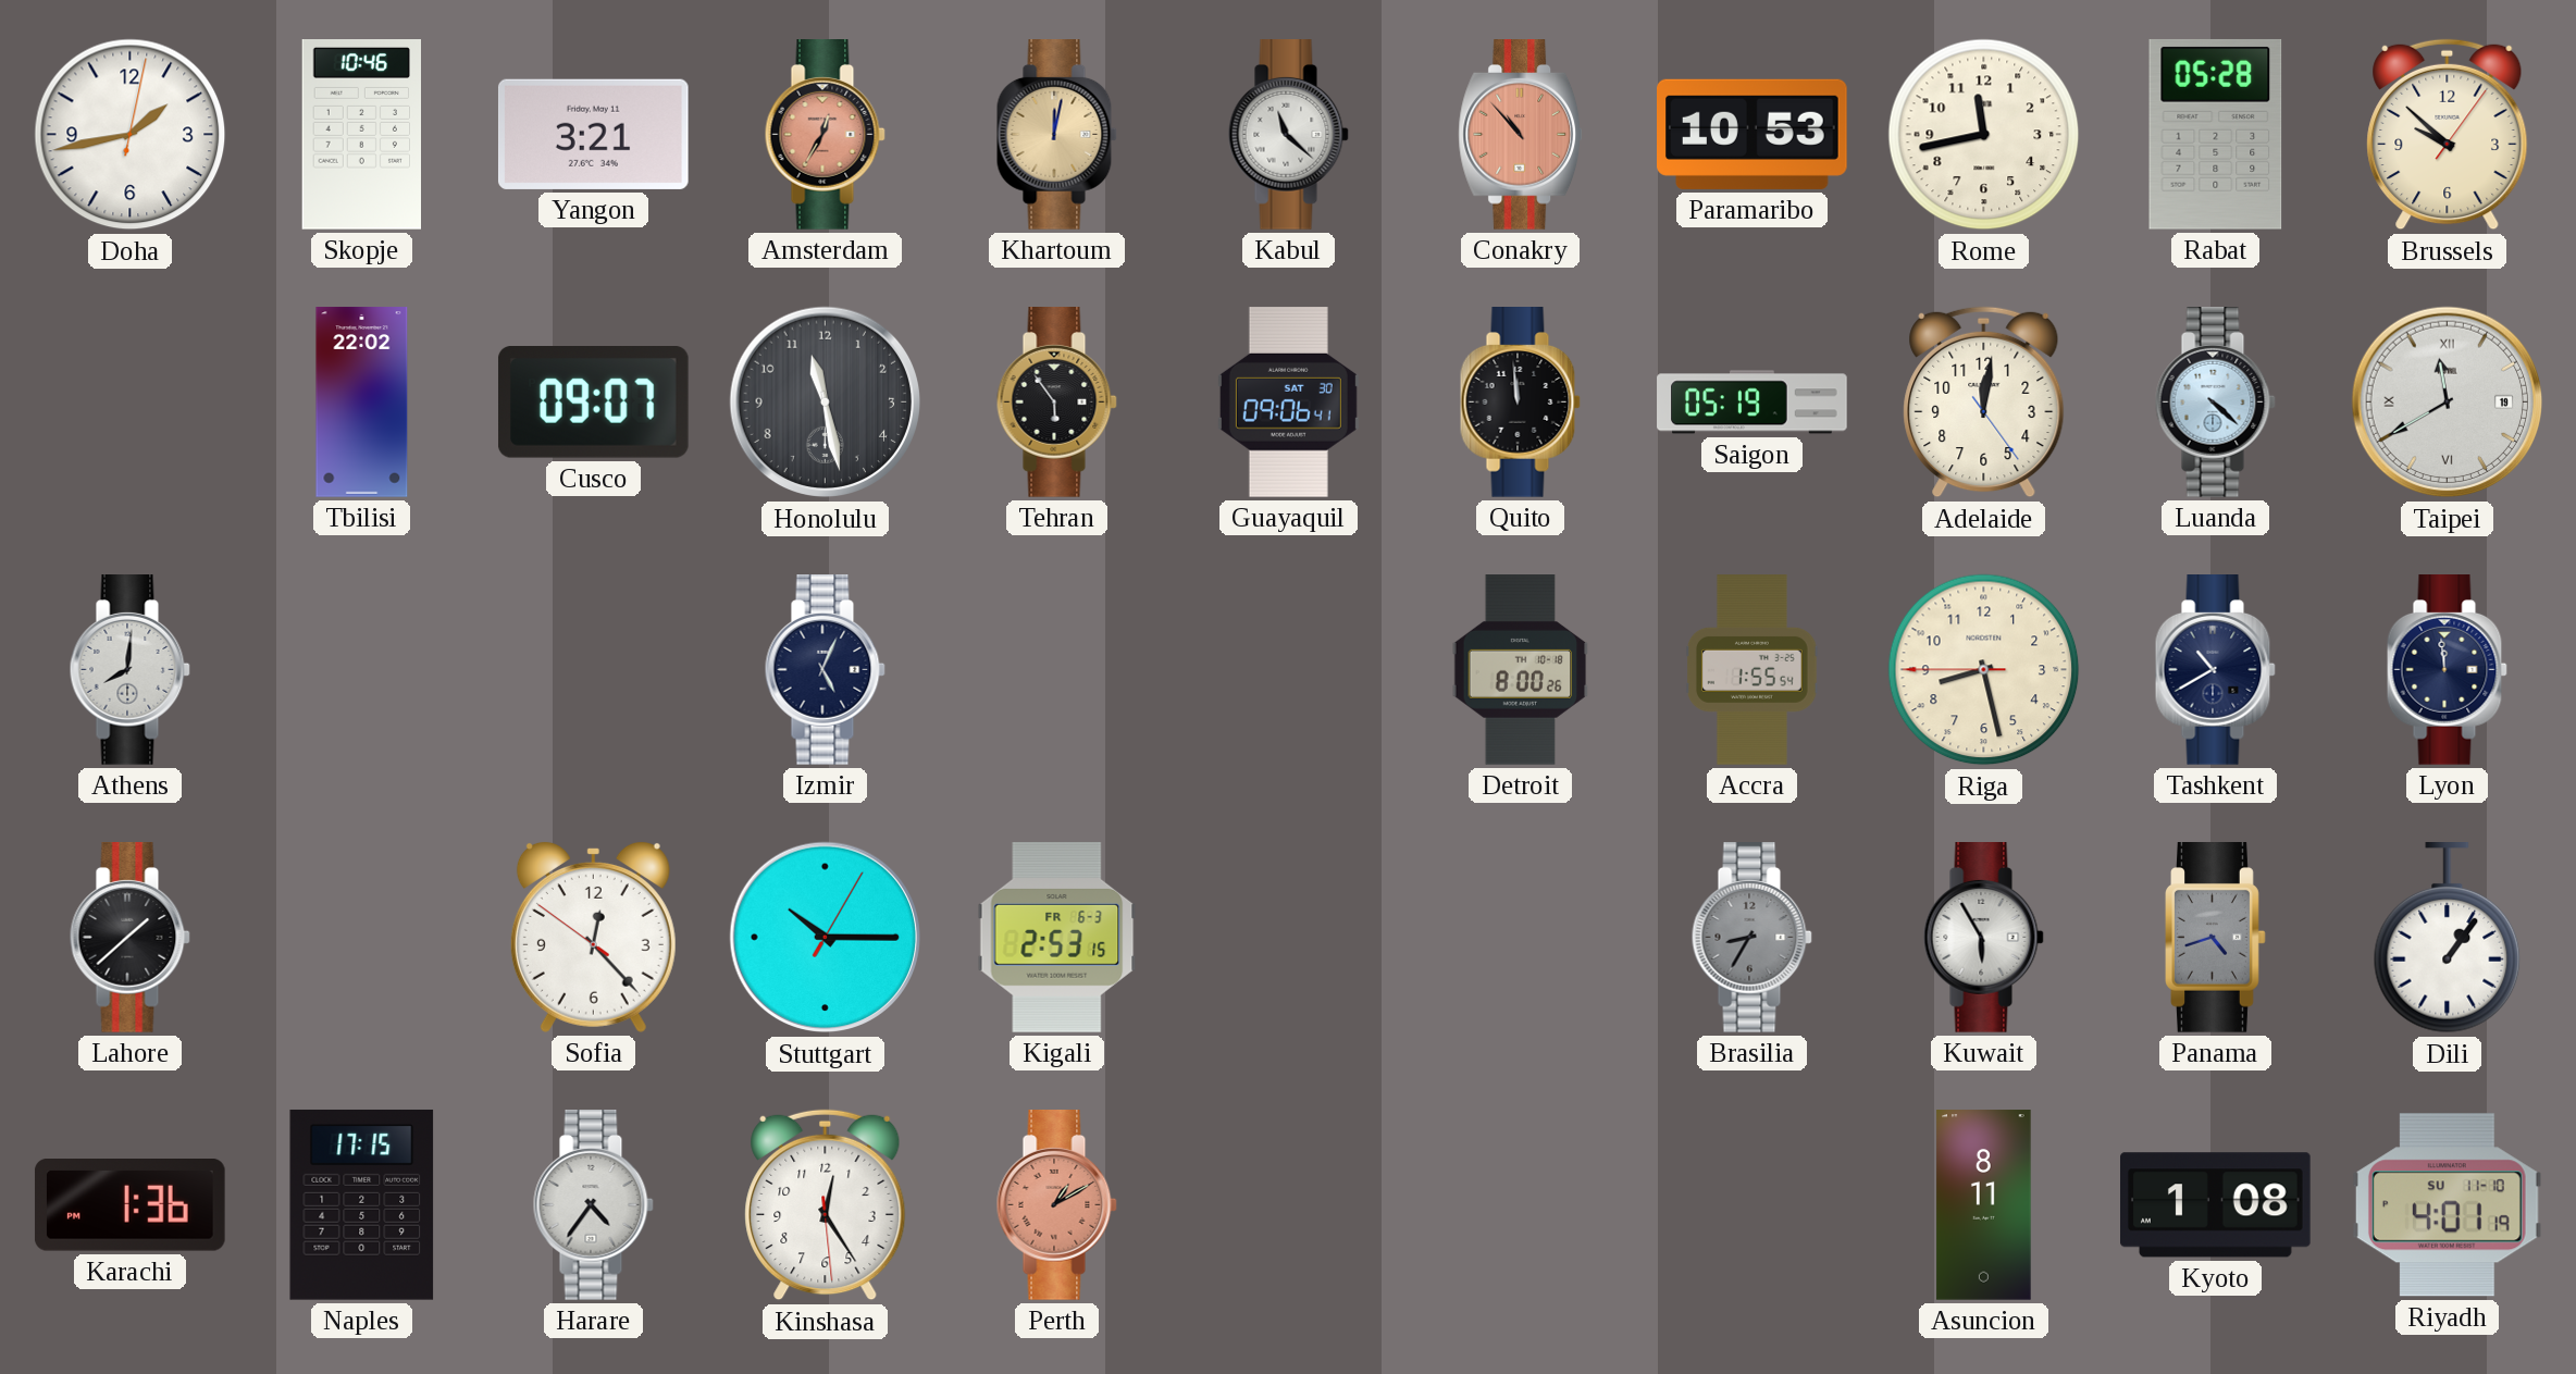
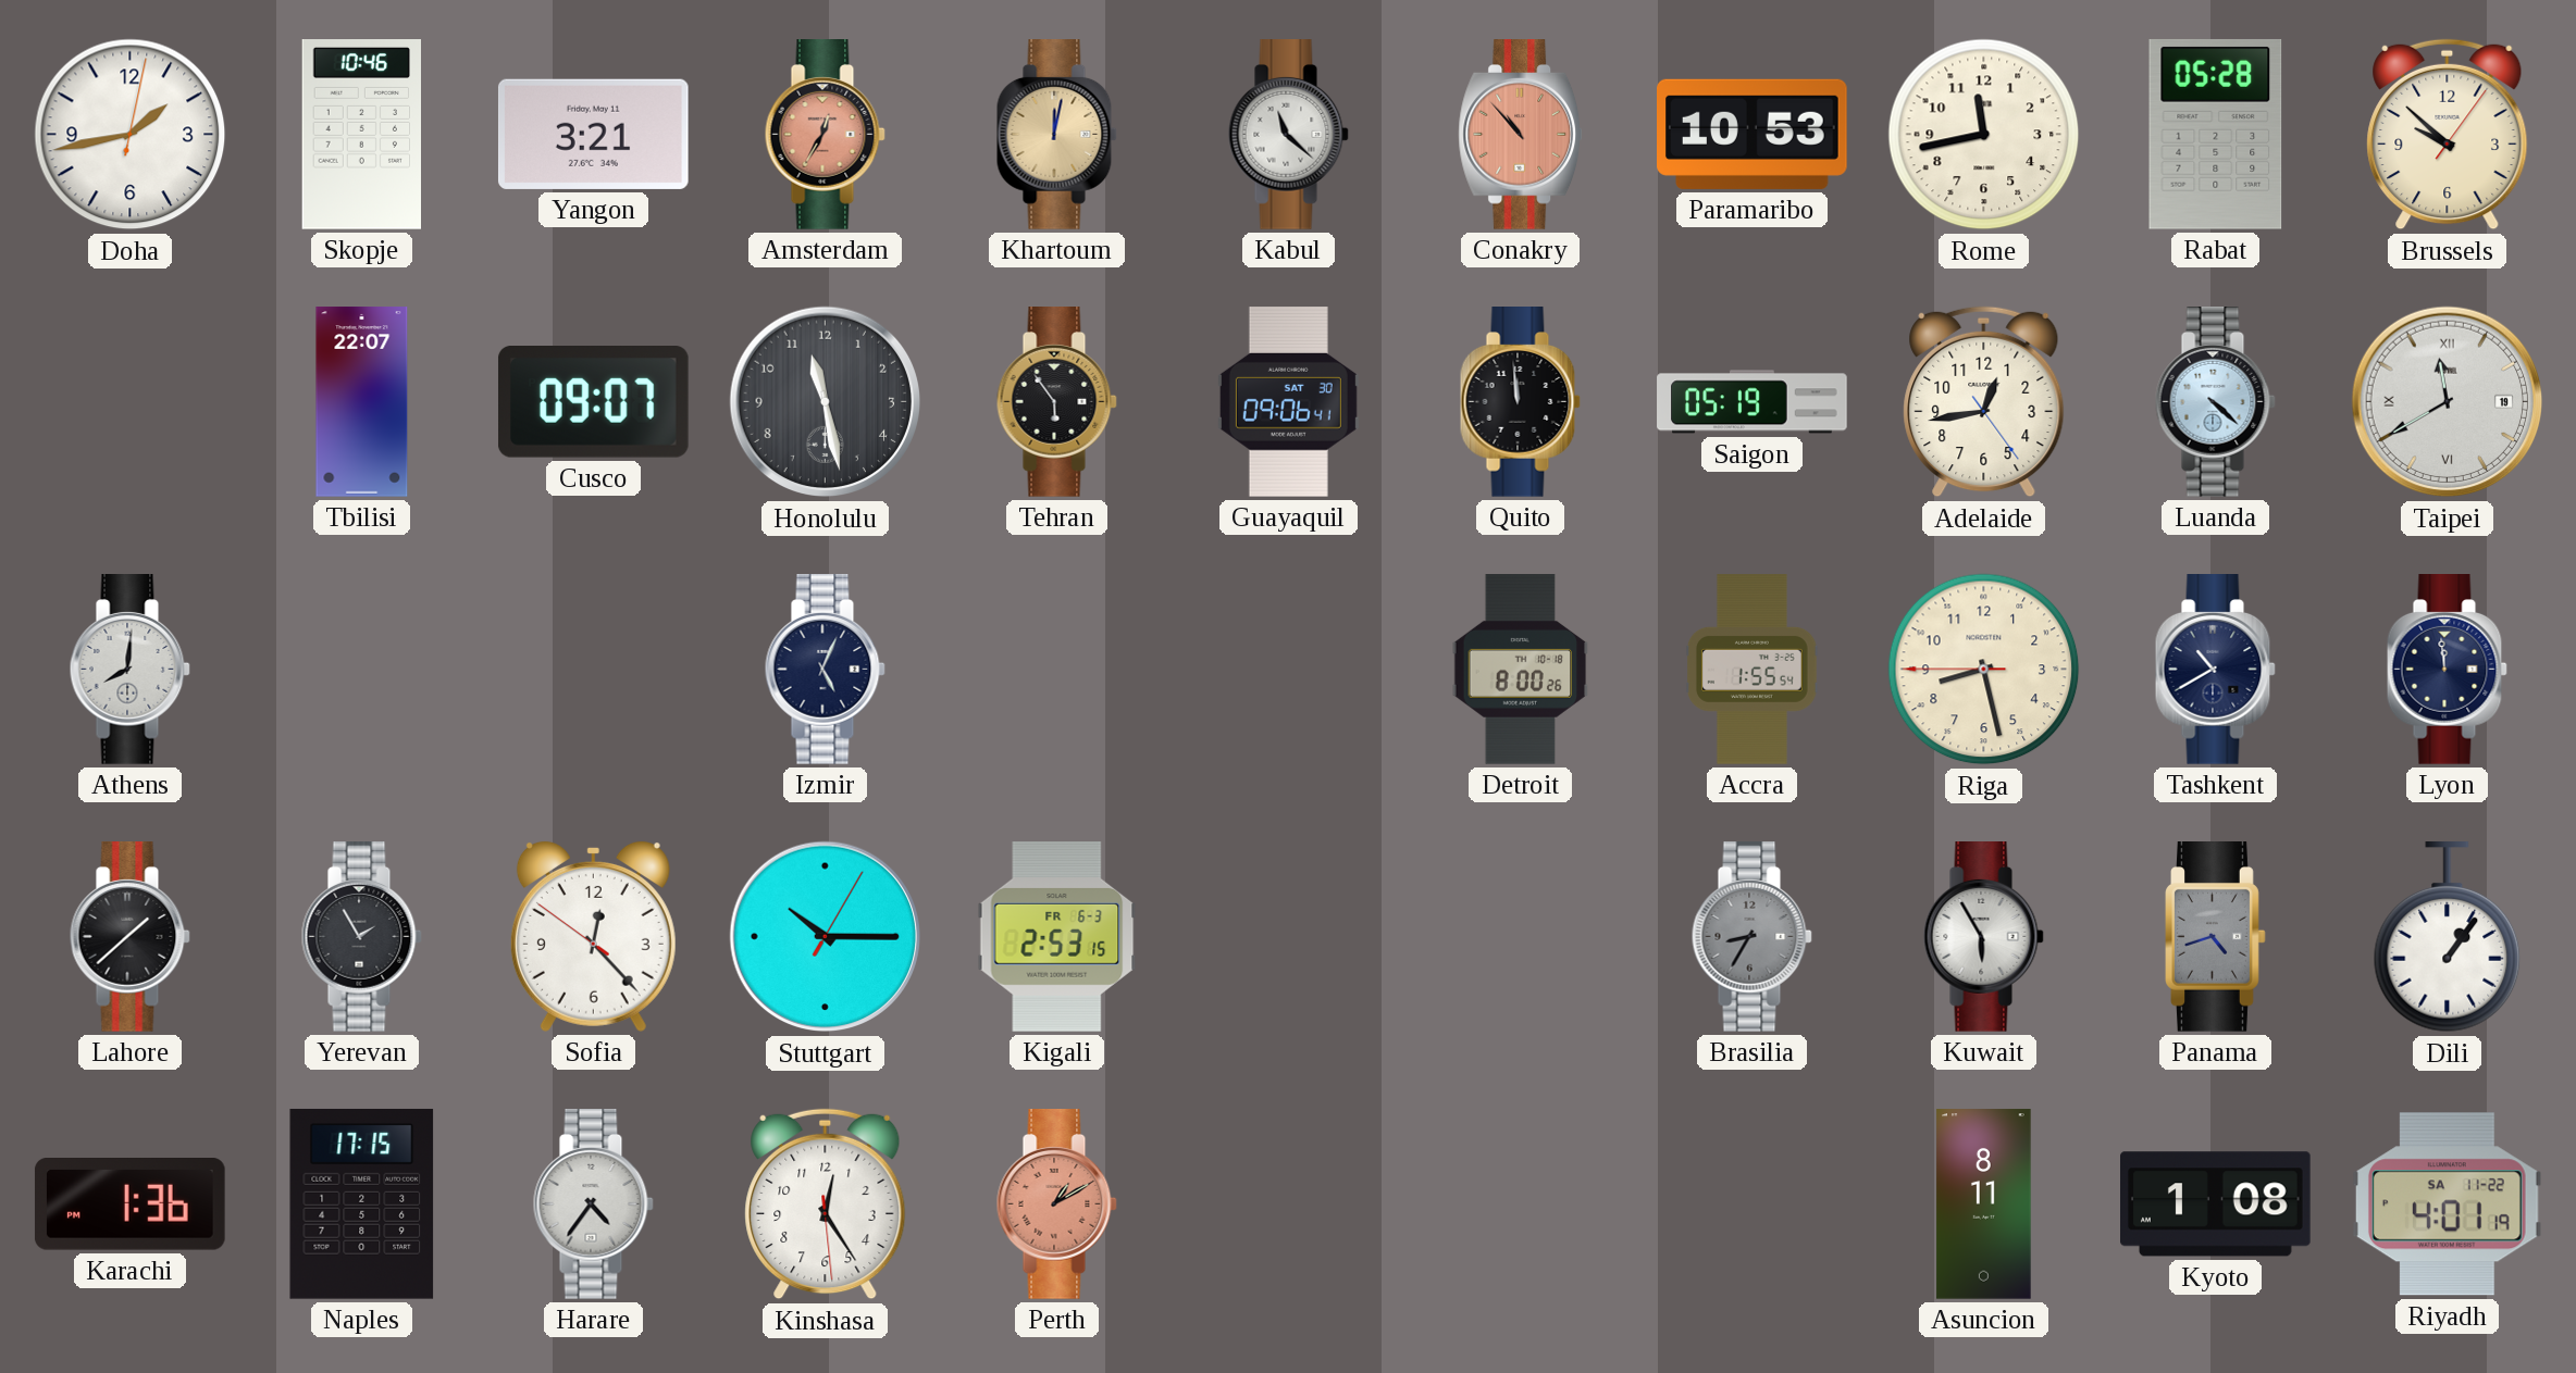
Tbilisi: 22:02 -> 22:07
Adelaide: 12:01 -> 12:43
Yerevan: none -> 1:55
Riyadh date: SU 11-10 -> SA 11-22
